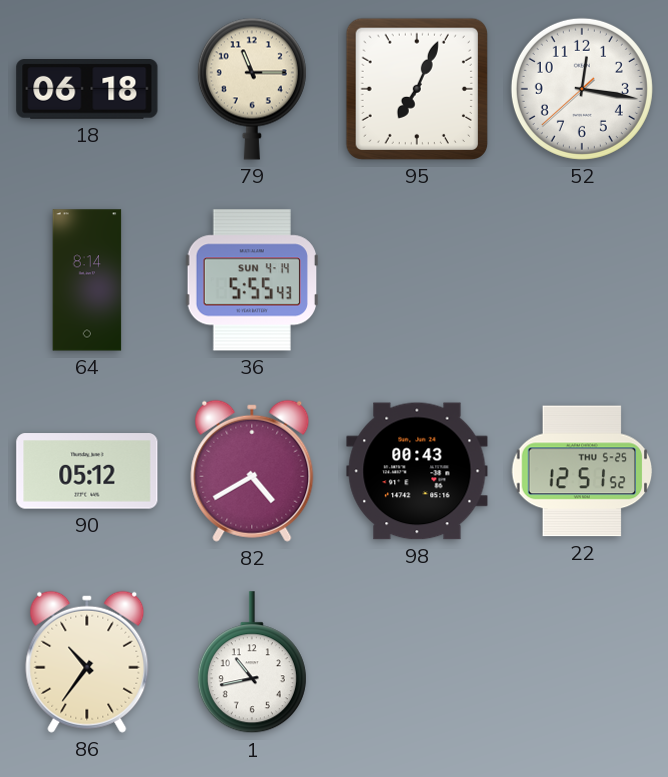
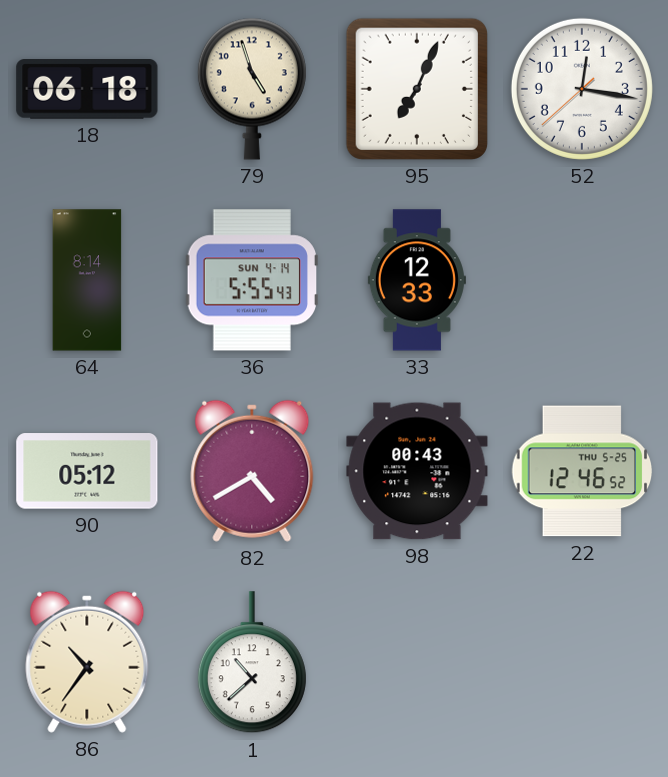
79: 11:15 -> 4:57
33: none -> 12:33
22: 12:51 -> 12:46
1: 10:43 -> 10:38
